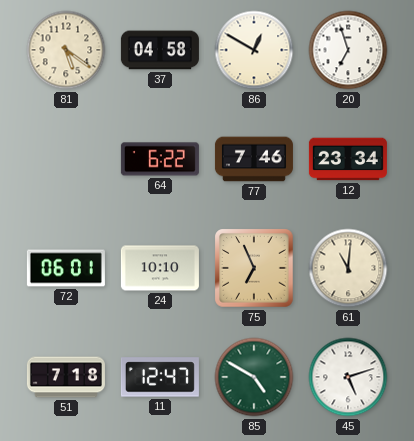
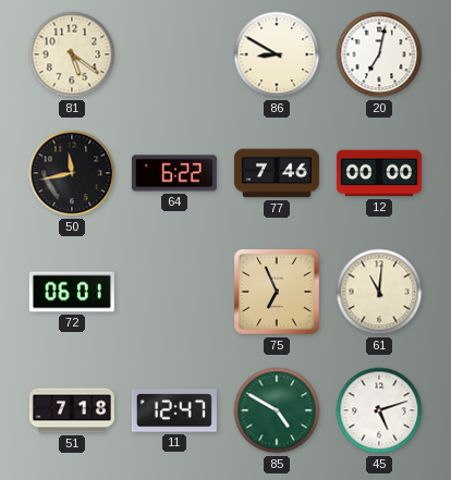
37: 04:58 -> none
86: 12:50 -> 8:50
20: 6:57 -> 7:02
50: none -> 11:43
12: 23:34 -> 00:00
24: 10:10 -> none
